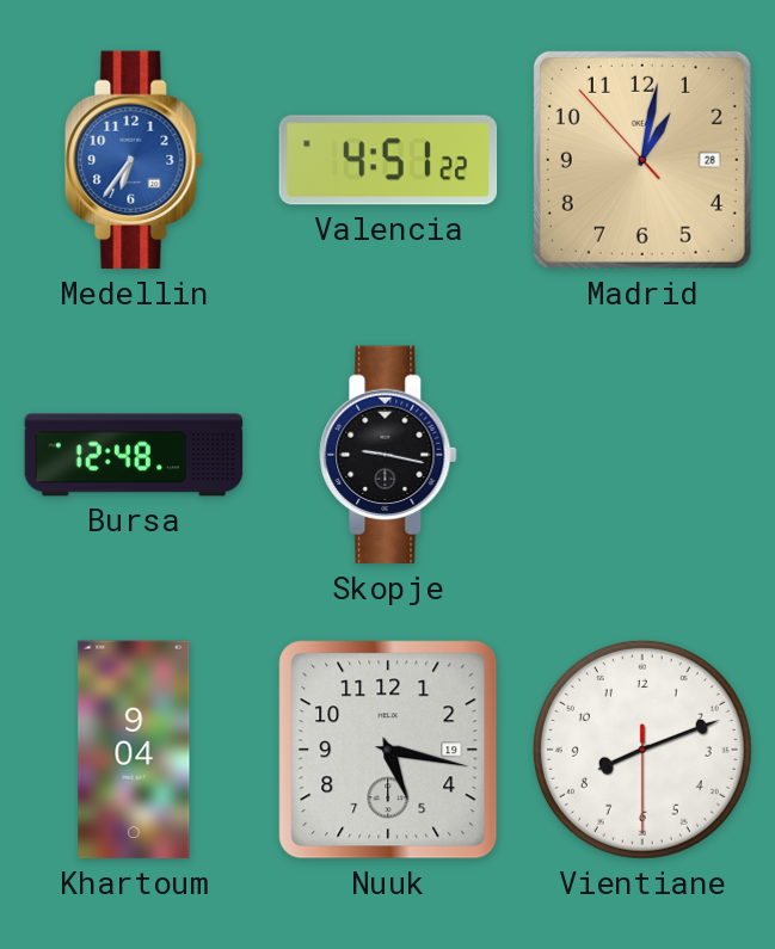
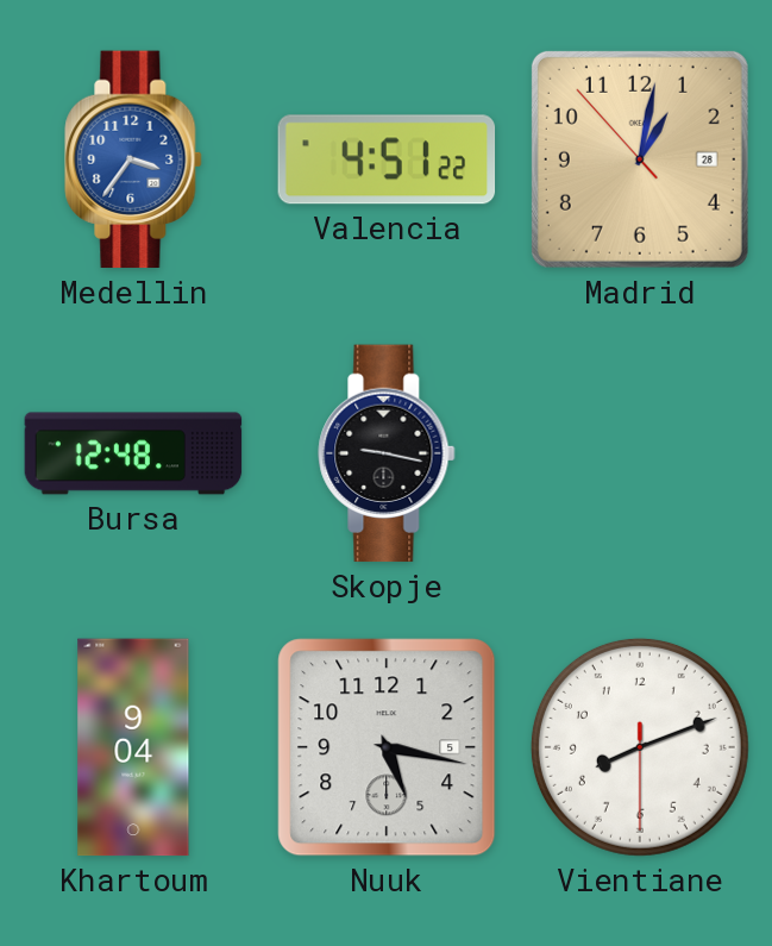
Medellin: 6:36 -> 3:36
Nuuk date: 19 -> 5
